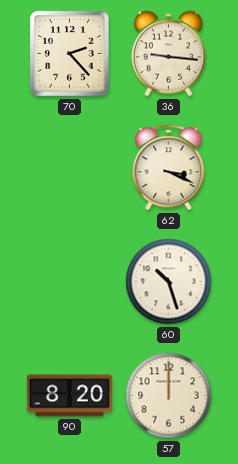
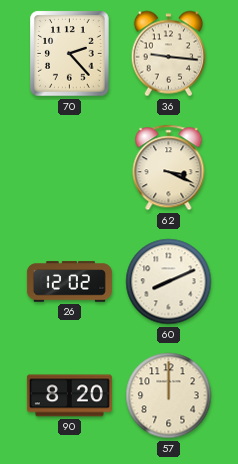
26: none -> 12:02
60: 10:27 -> 8:11
